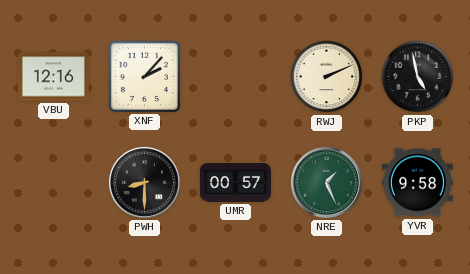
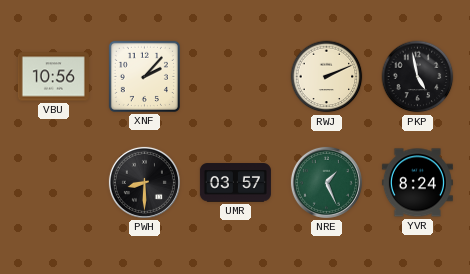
VBU: 12:16 -> 10:56
UMR: 00:57 -> 03:57
YVR: 9:58 -> 8:24
